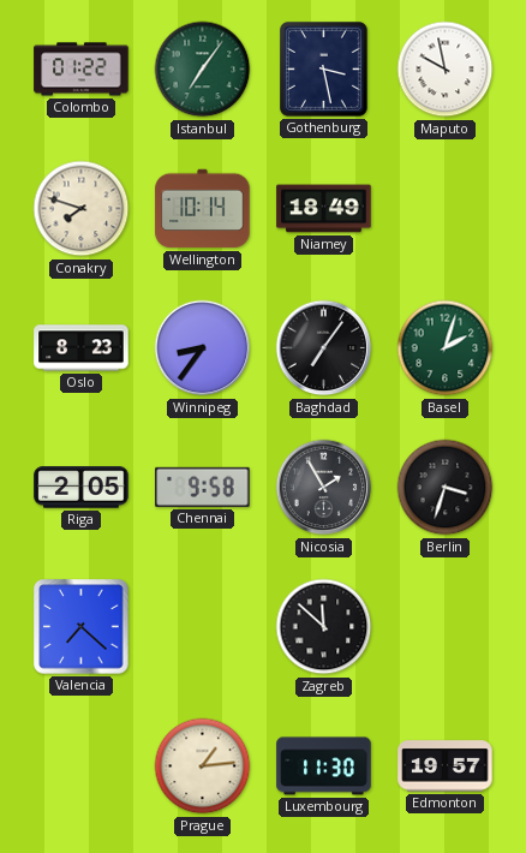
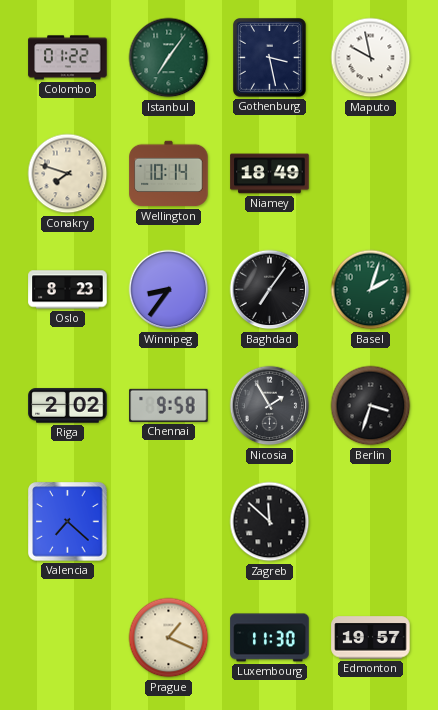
Riga: 2:05 -> 2:02
Prague: 1:14 -> 1:19
